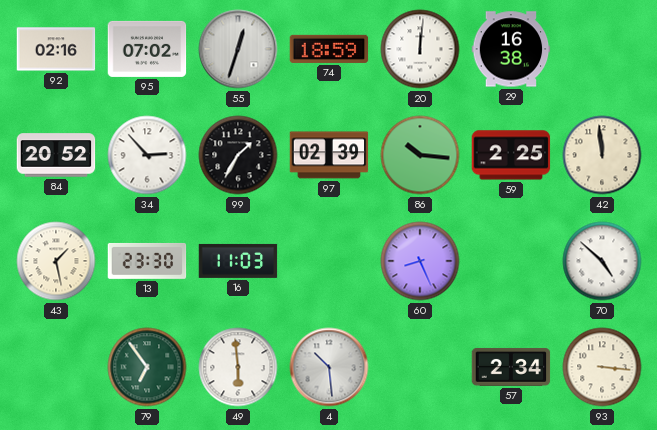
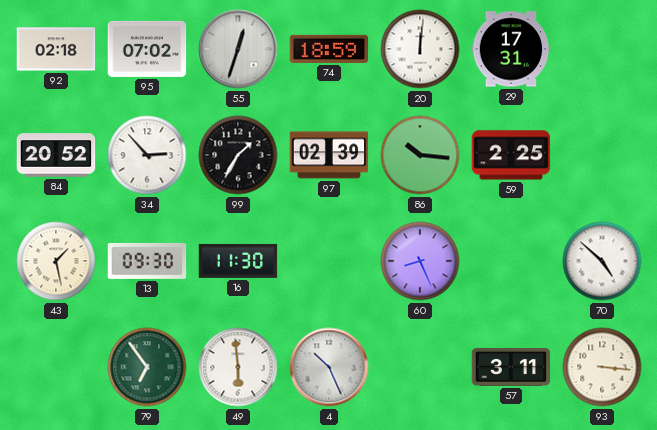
92: 02:16 -> 02:18
29: 16:38 -> 17:31
42: 11:59 -> none
13: 23:30 -> 09:30
16: 11:03 -> 11:30
4: 10:29 -> 10:26
57: 2:34 -> 3:11
